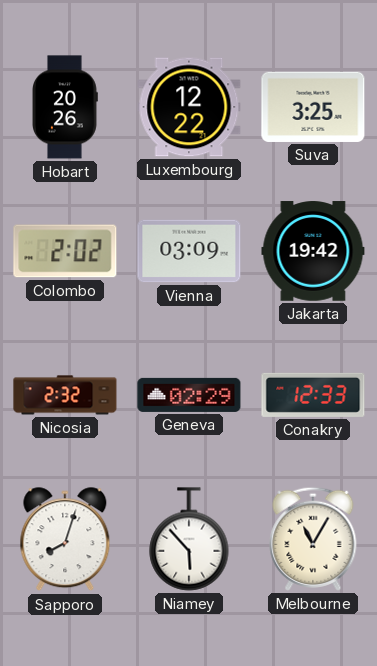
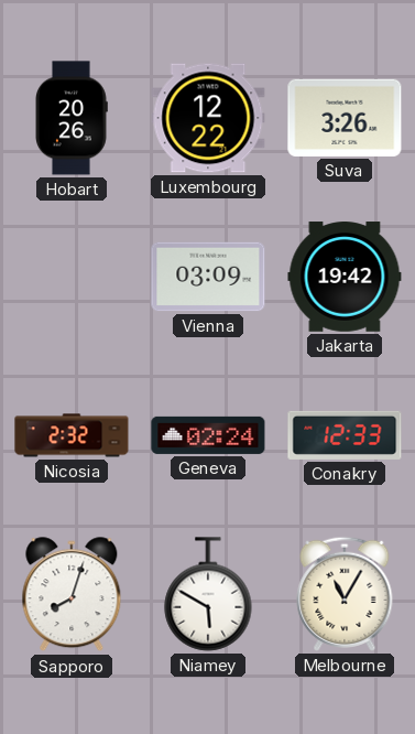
Suva: 3:25 -> 3:26
Colombo: 2:02 -> none
Geneva: 02:29 -> 02:24
Niamey: 5:53 -> 5:50
